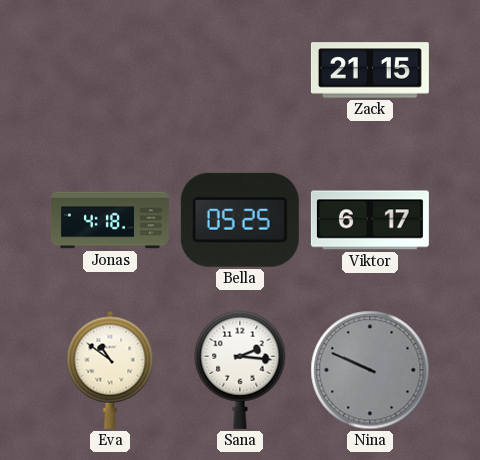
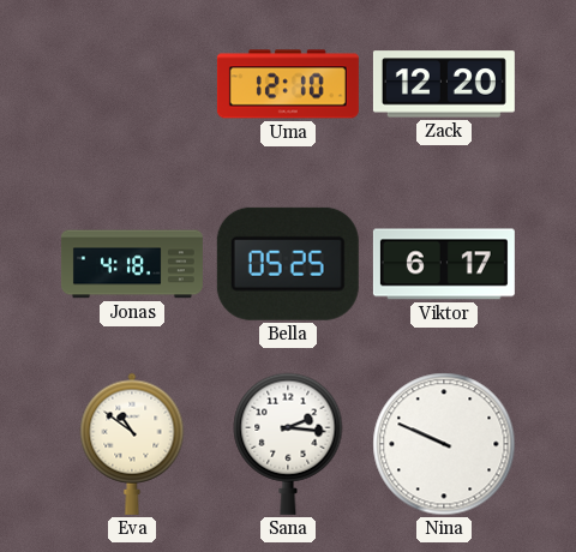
Uma: none -> 12:10
Zack: 21:15 -> 12:20
Nina dial: grey -> white
